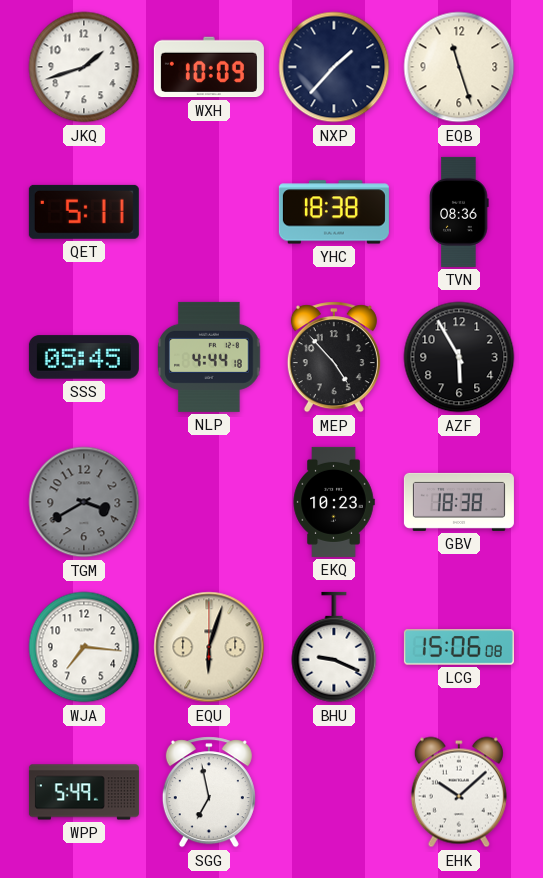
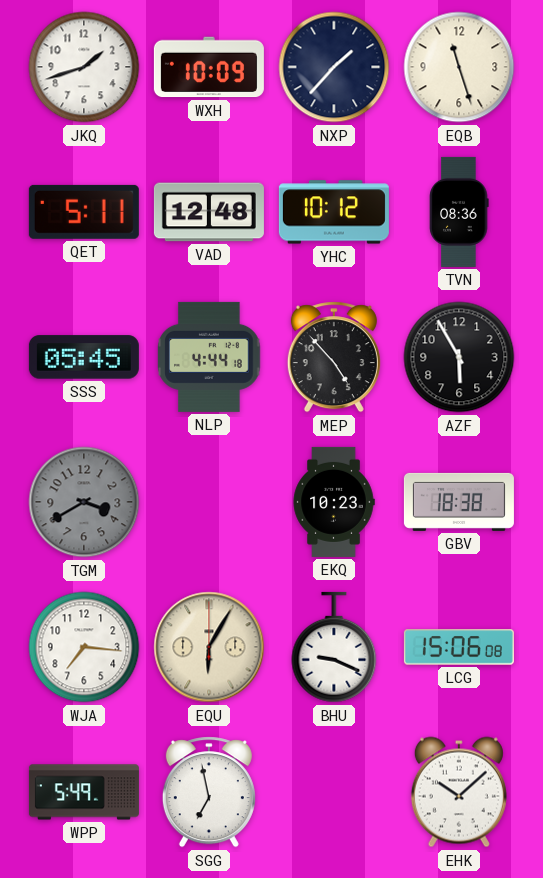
VAD: none -> 12:48
YHC: 18:38 -> 10:12
EQU: 6:03 -> 6:05
